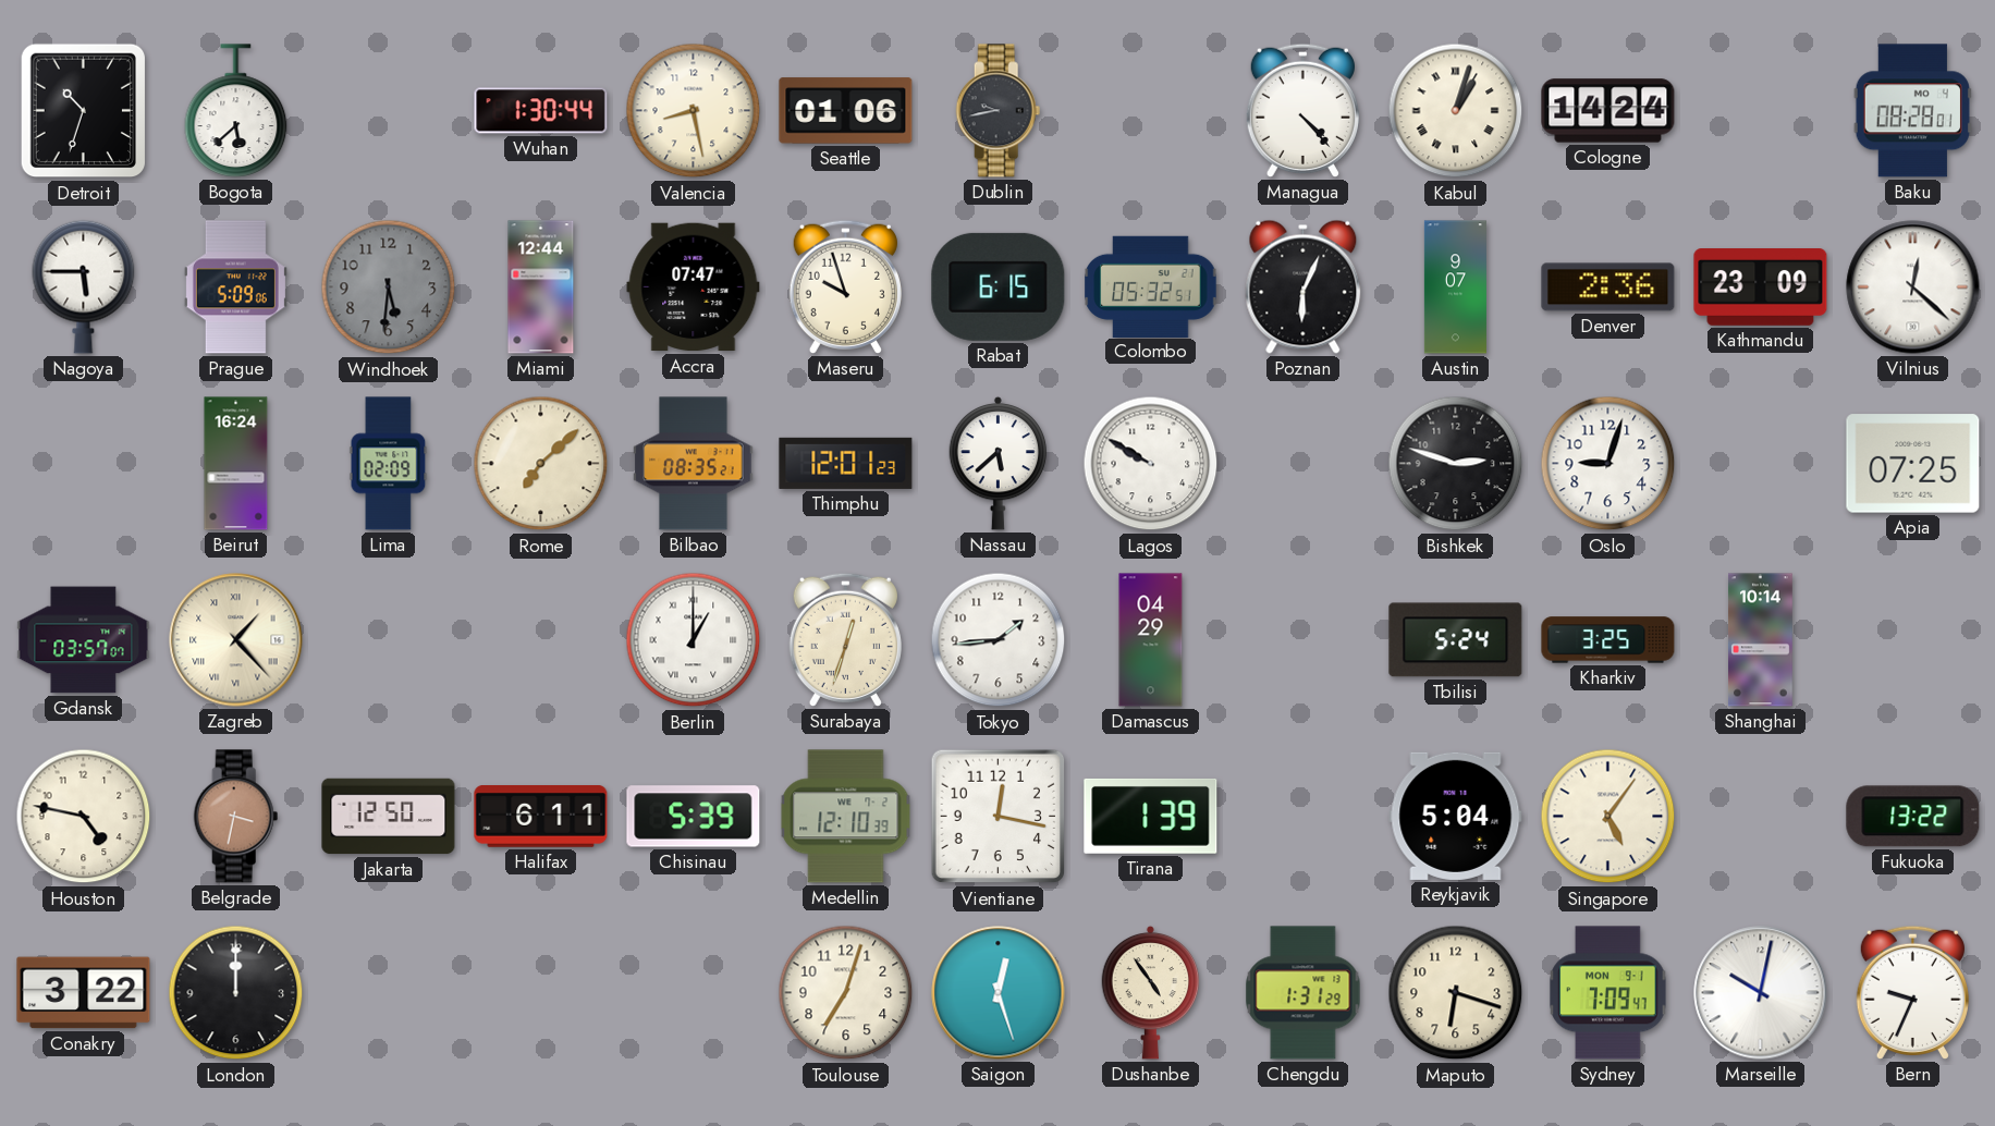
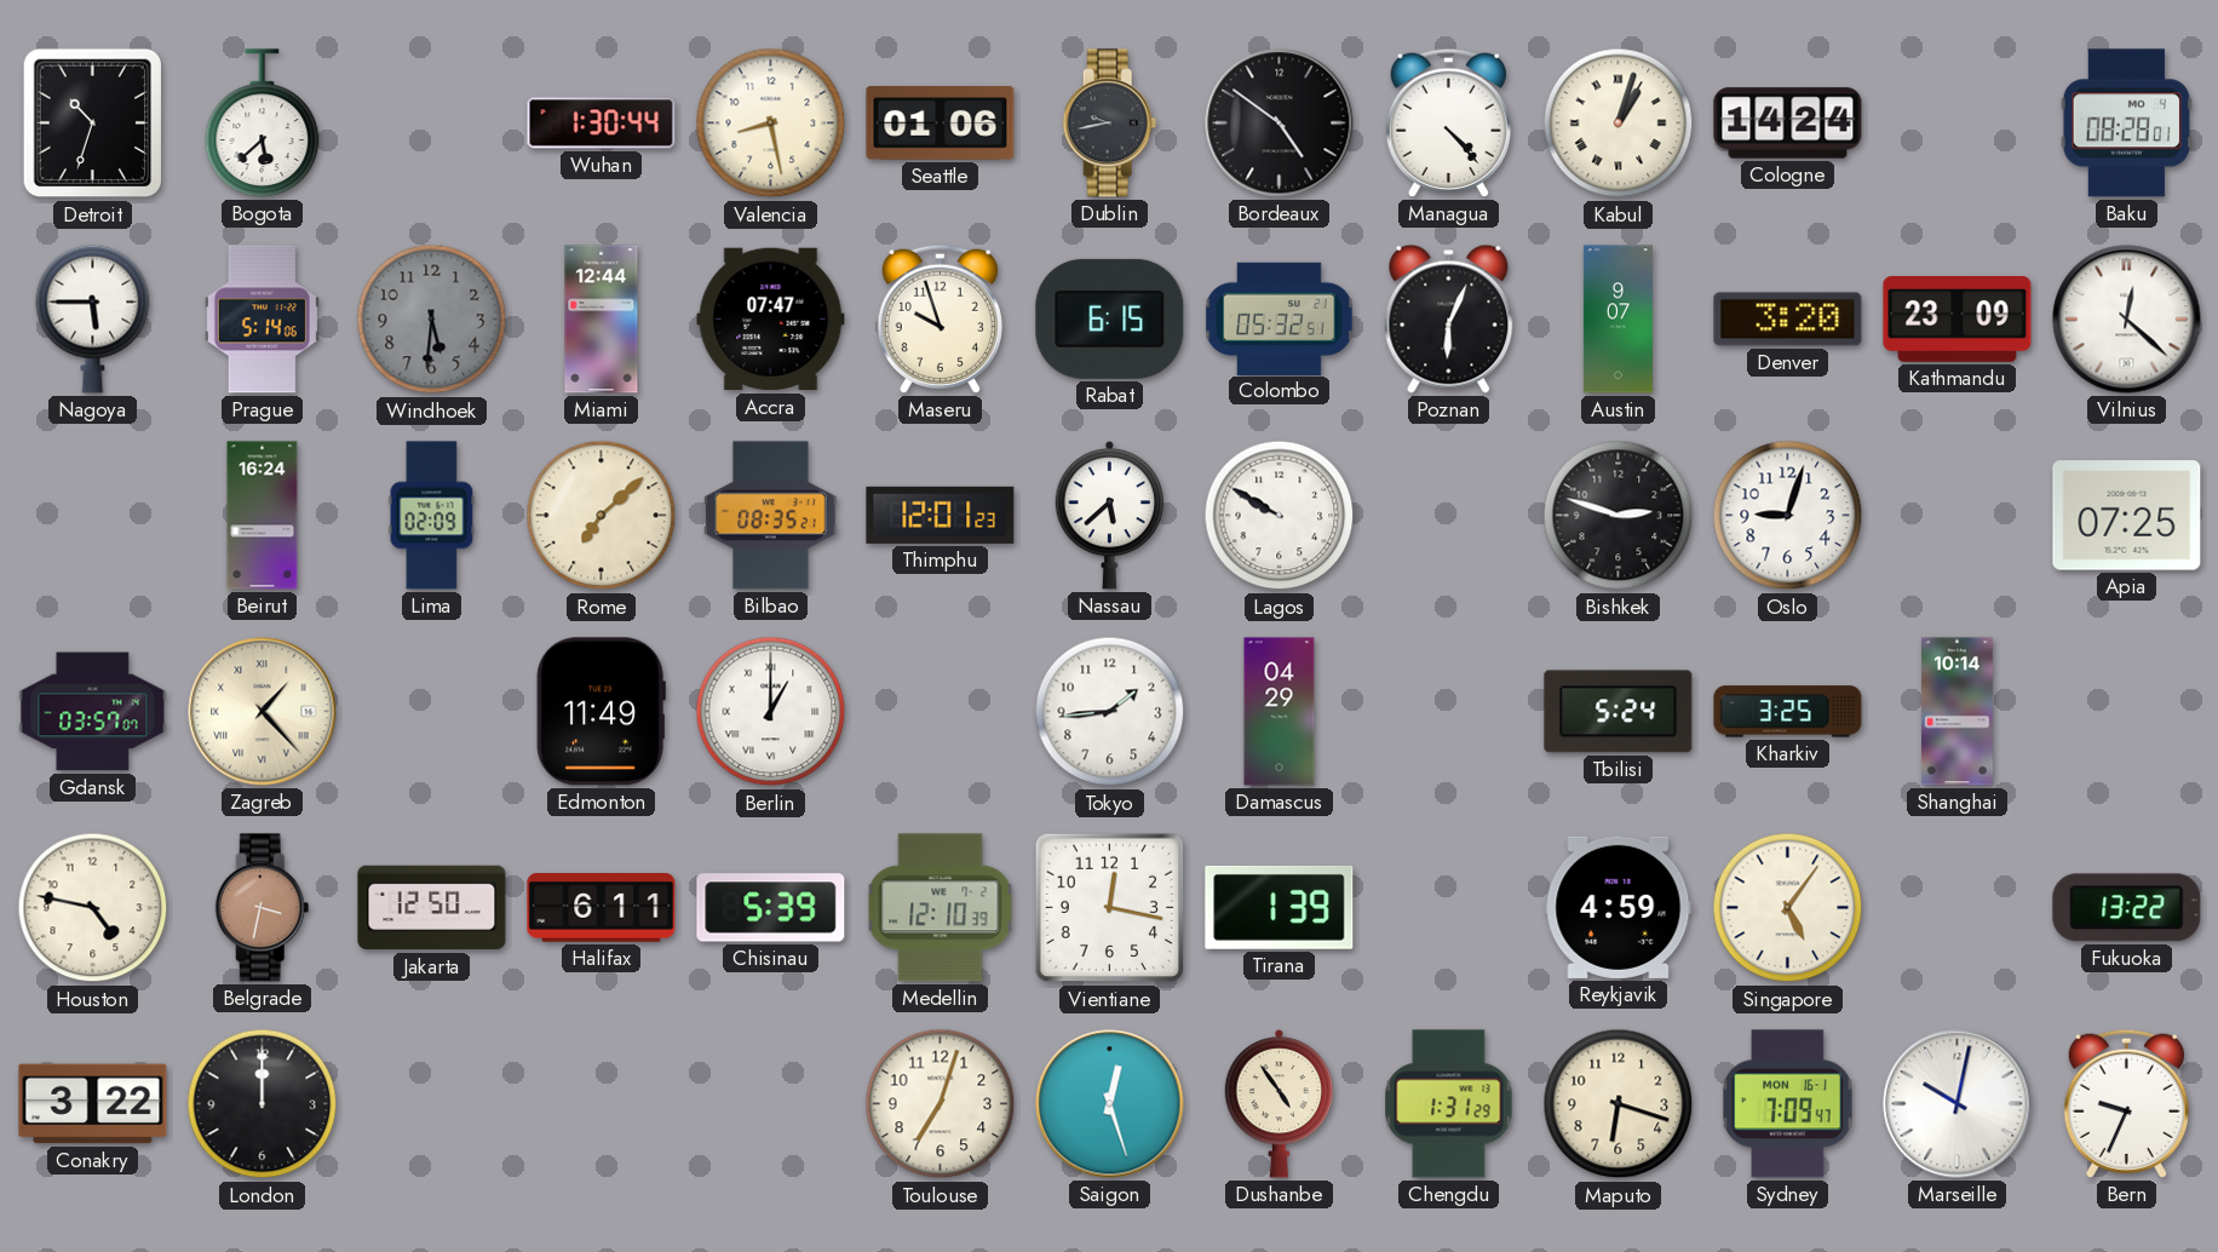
Bordeaux: none -> 4:51
Prague: 5:09 -> 5:14
Denver: 2:36 -> 3:20
Edmonton: none -> 11:49
Surabaya: 12:33 -> none
Reykjavik: 5:04 -> 4:59
Sydney date: MON 9-1 -> MON 16-1
